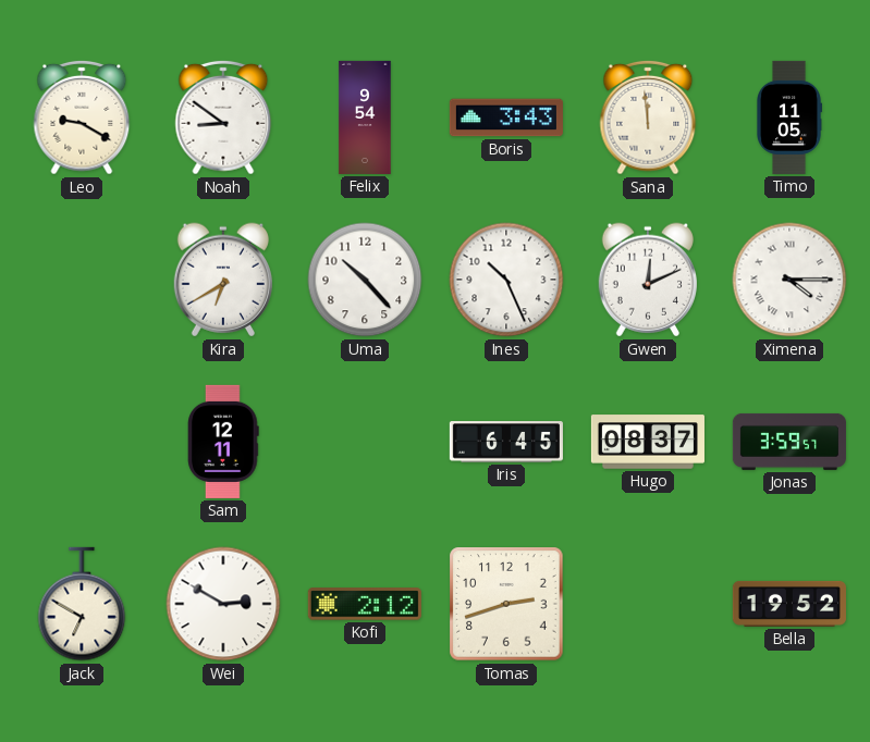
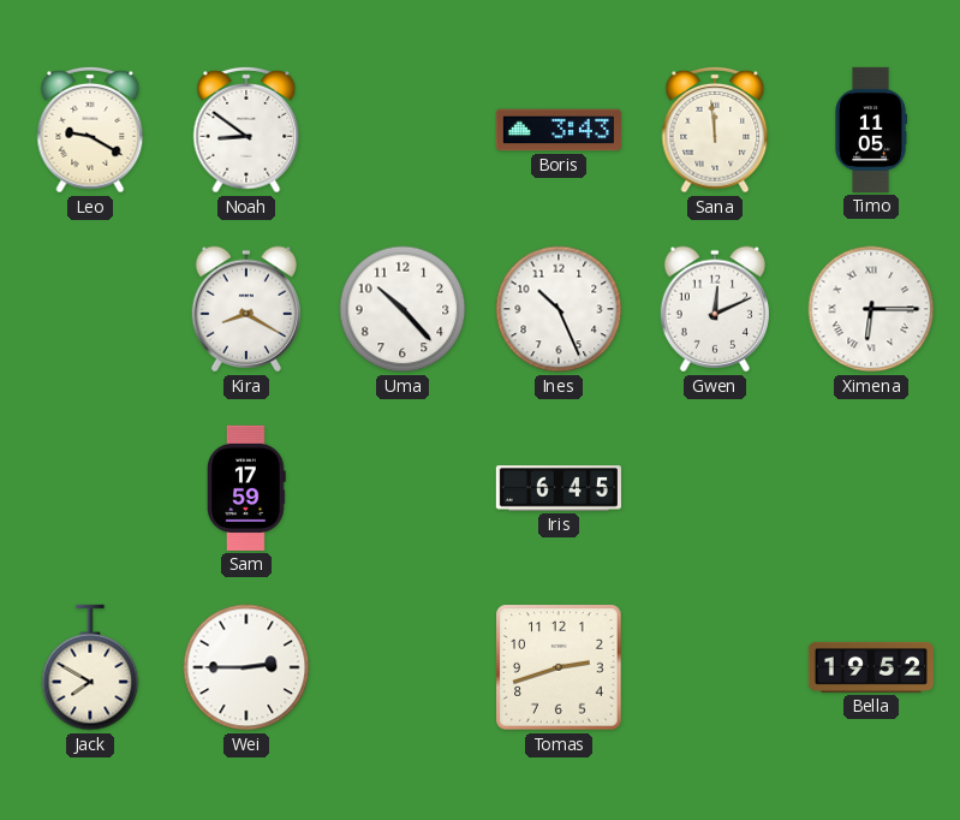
Felix: 9:54 -> none
Kira: 6:40 -> 8:20
Ximena: 4:15 -> 6:15
Sam: 12:11 -> 17:59
Hugo: 08:37 -> none
Jonas: 3:59 -> none
Jack: 6:50 -> 7:50
Wei: 2:50 -> 2:45
Kofi: 2:12 -> none
